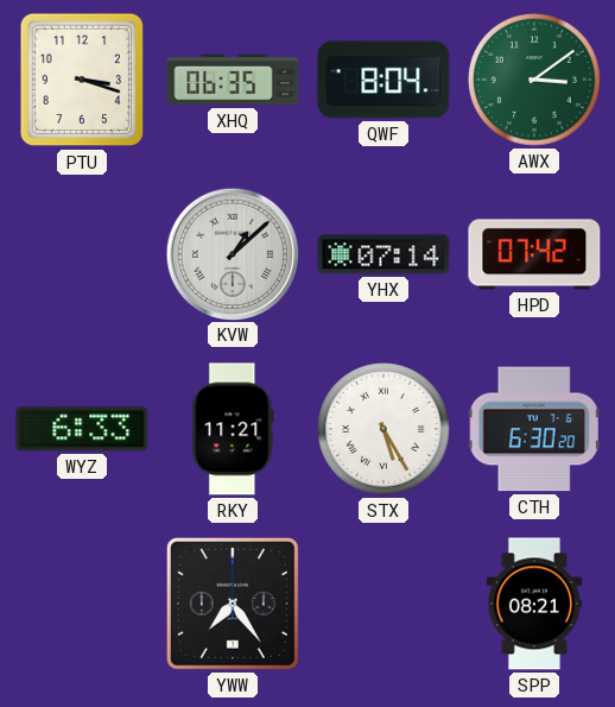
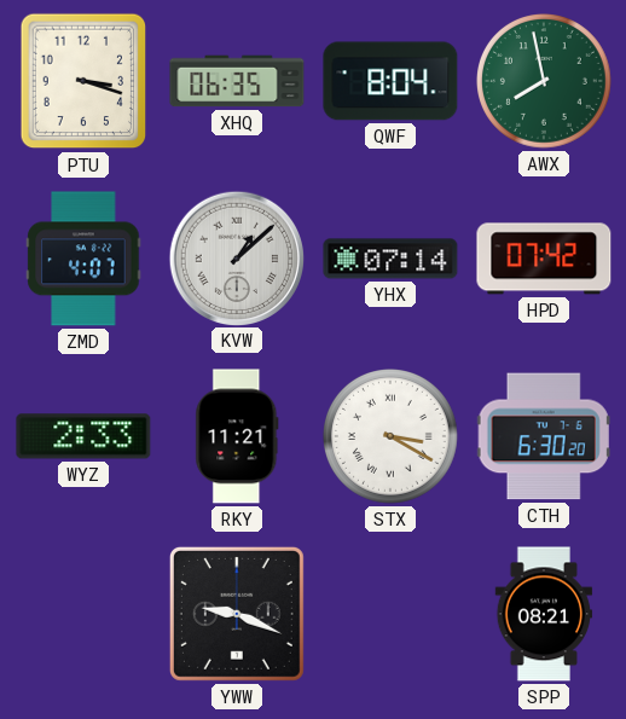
AWX: 3:09 -> 7:58
ZMD: none -> 4:07
WYZ: 6:33 -> 2:33
STX: 5:25 -> 3:20
YWW: 7:24 -> 9:19
